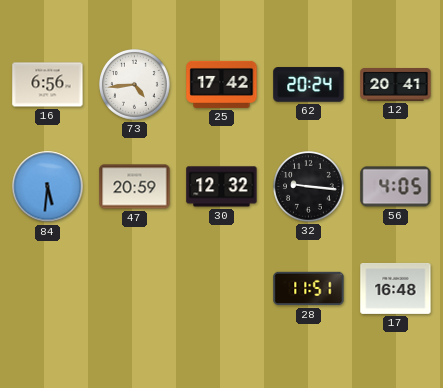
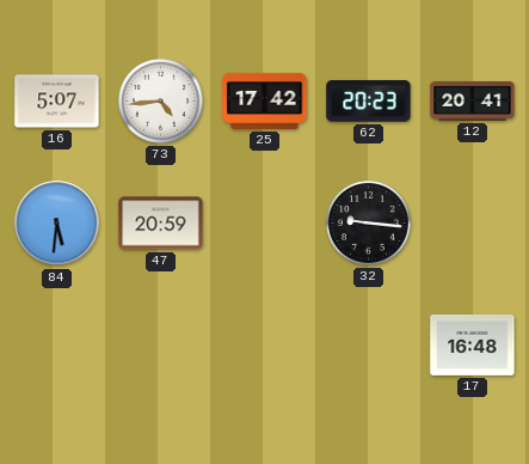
16: 6:56 -> 5:07
62: 20:24 -> 20:23
30: 12:32 -> none
56: 4:05 -> none
28: 11:51 -> none
